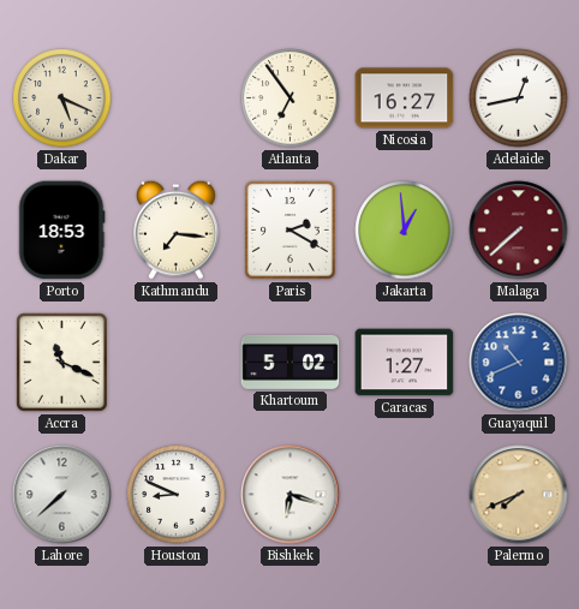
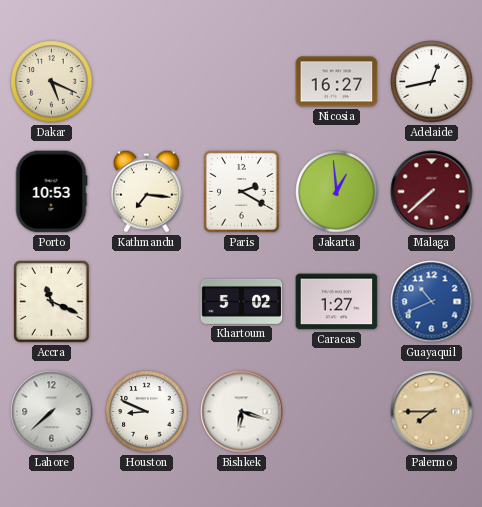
Atlanta: 6:54 -> none
Porto: 18:53 -> 10:53
Palermo: 7:41 -> 7:45
